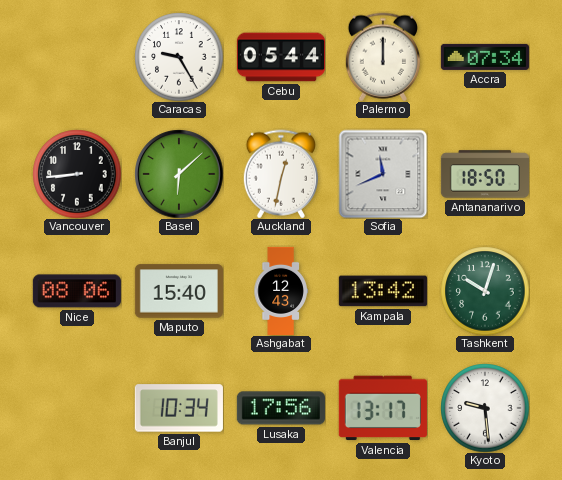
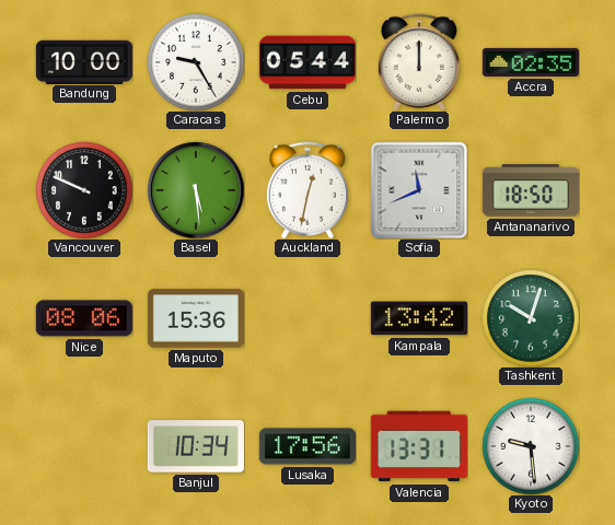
Bandung: none -> 10:00
Accra: 07:34 -> 02:35
Vancouver: 8:44 -> 9:49
Basel: 6:08 -> 5:29
Maputo: 15:40 -> 15:36
Ashgabat: 12:43 -> none
Valencia: 13:17 -> 13:31
